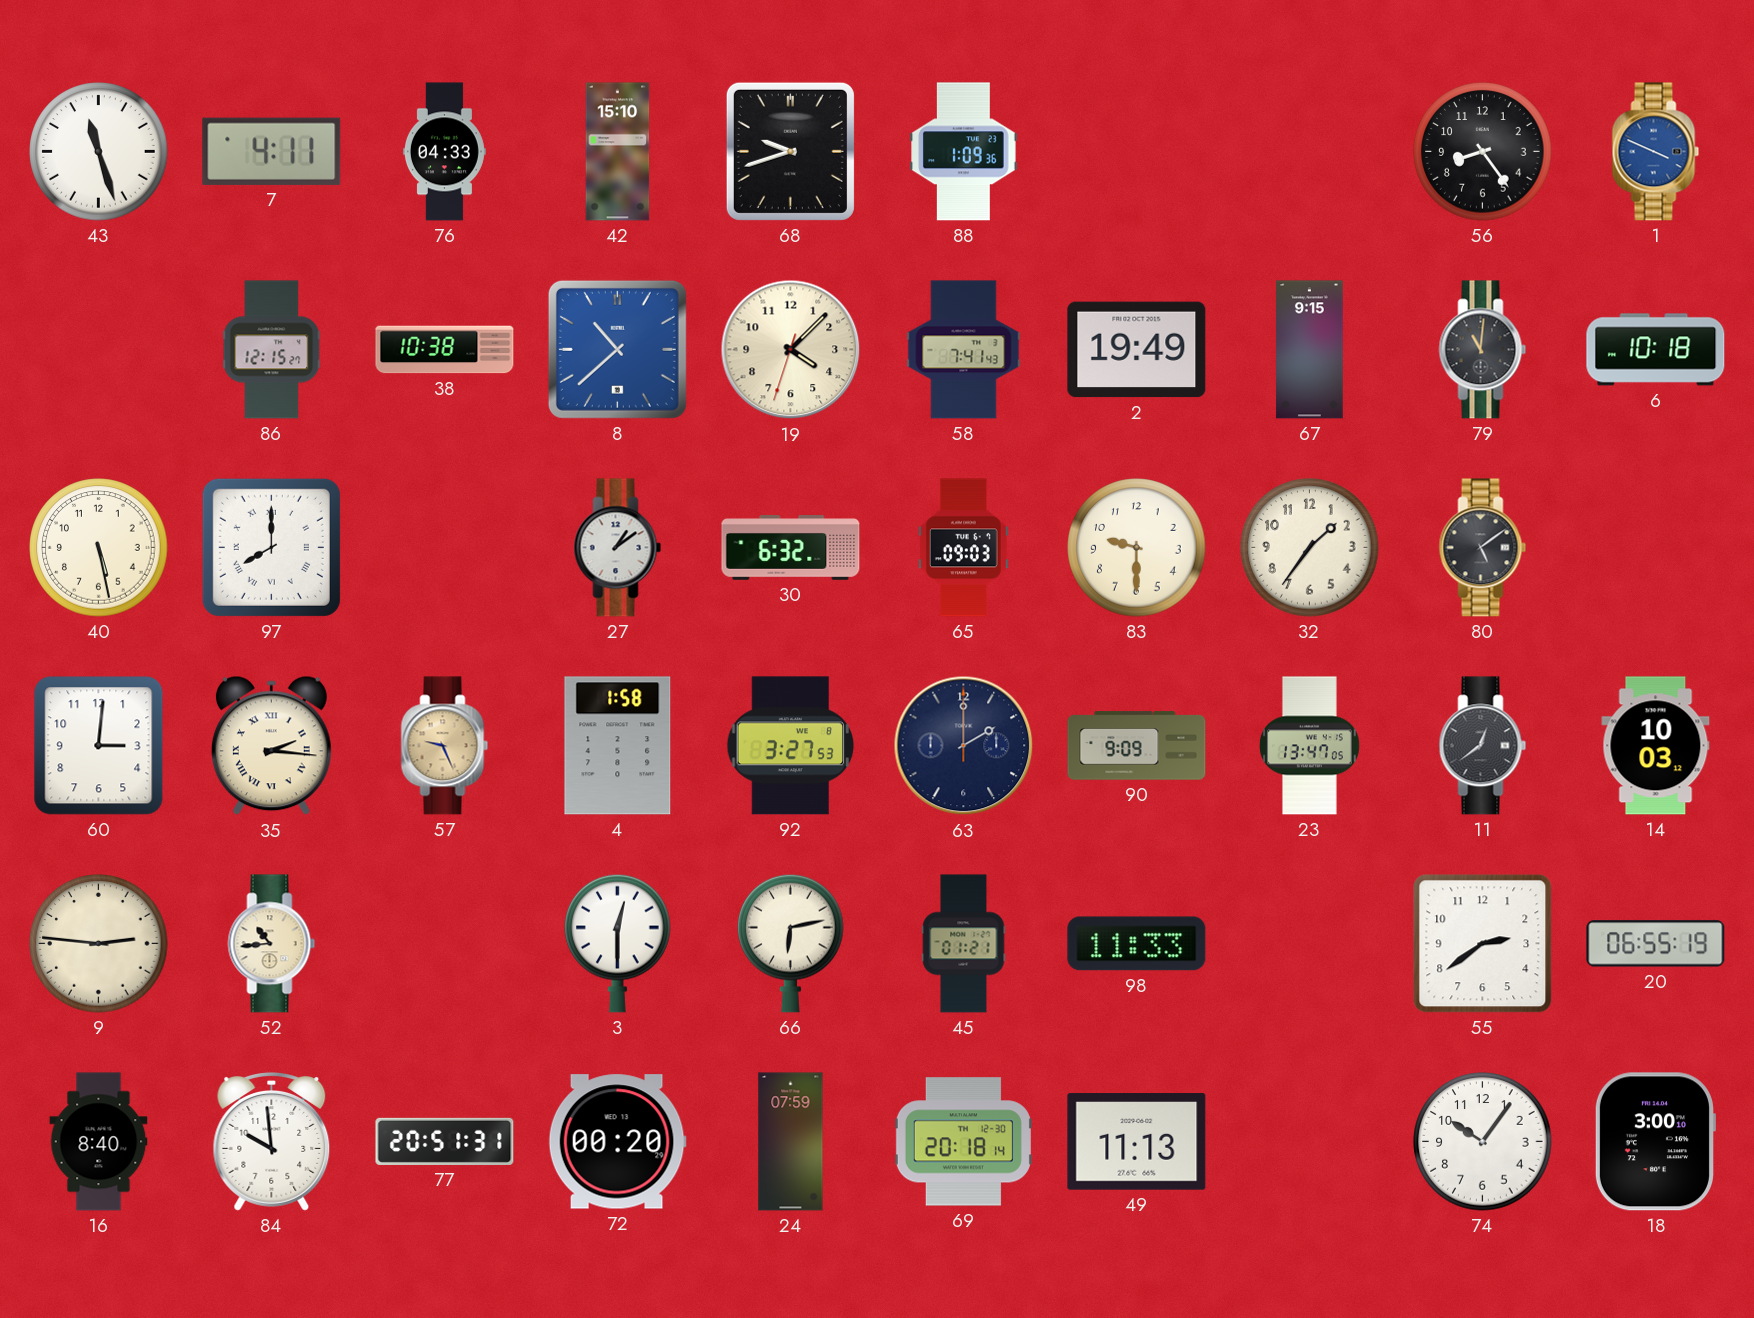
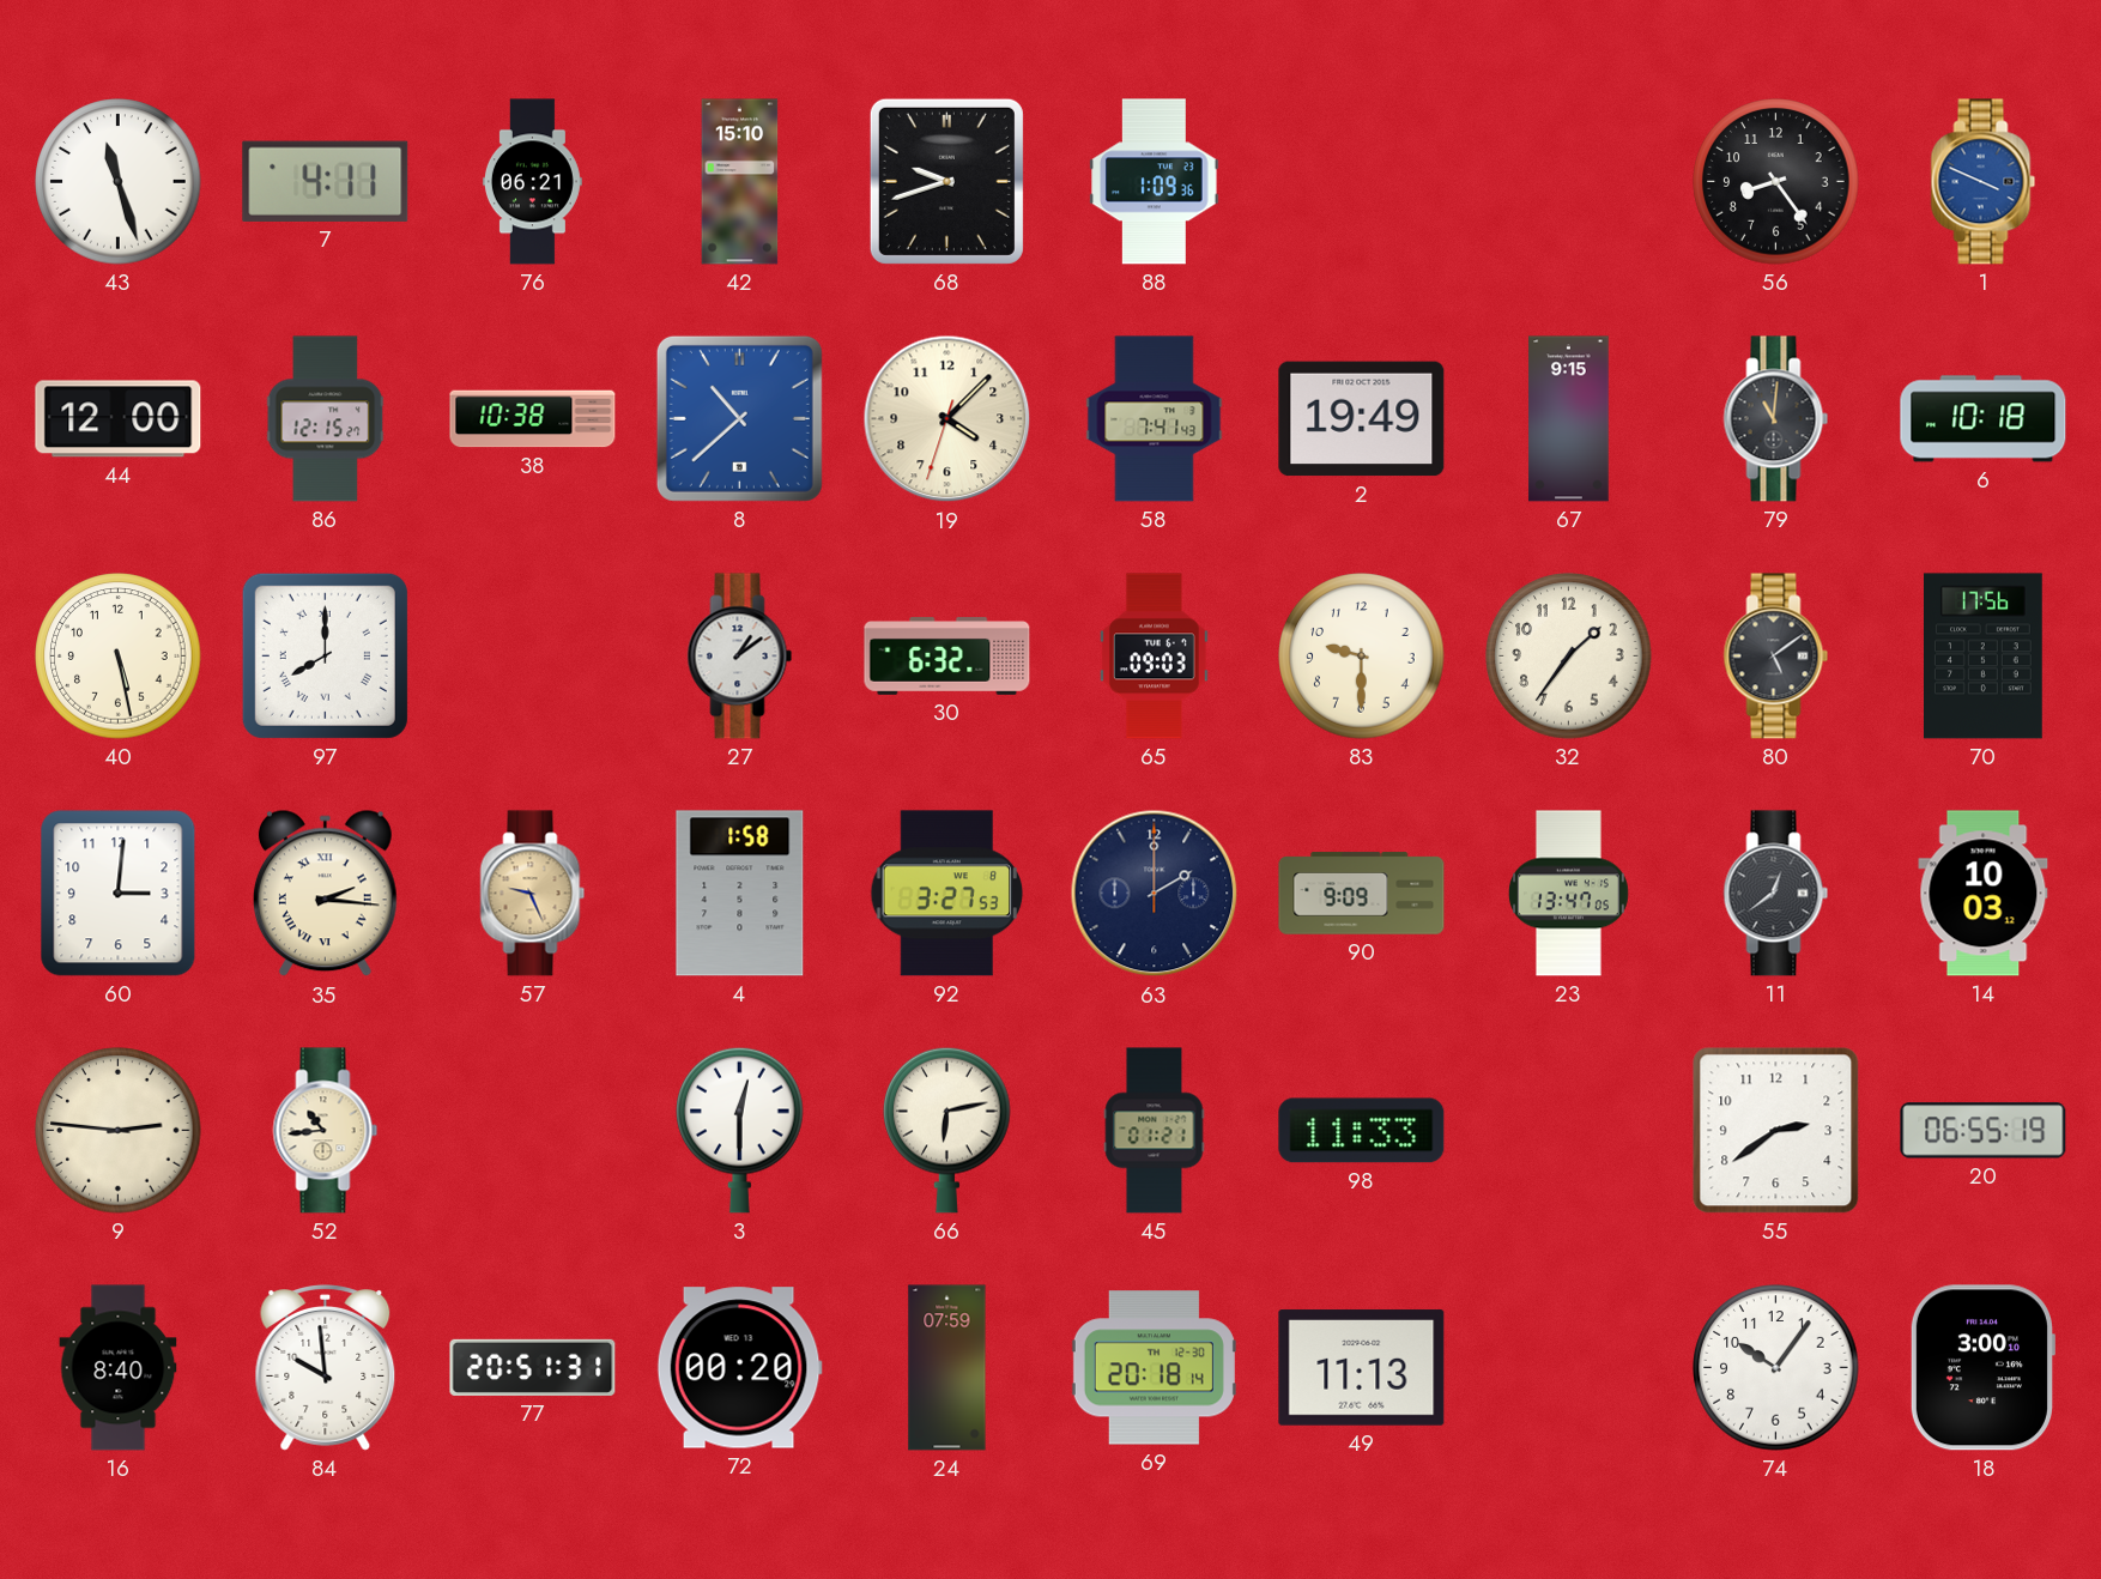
76: 04:33 -> 06:21
44: none -> 12:00
70: none -> 17:56
